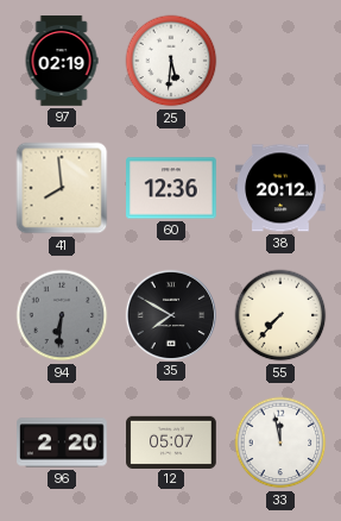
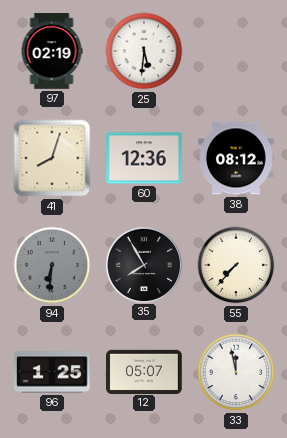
41: 7:59 -> 8:03
38: 20:12 -> 08:12
35: 7:50 -> 7:55
96: 2:20 -> 1:25
